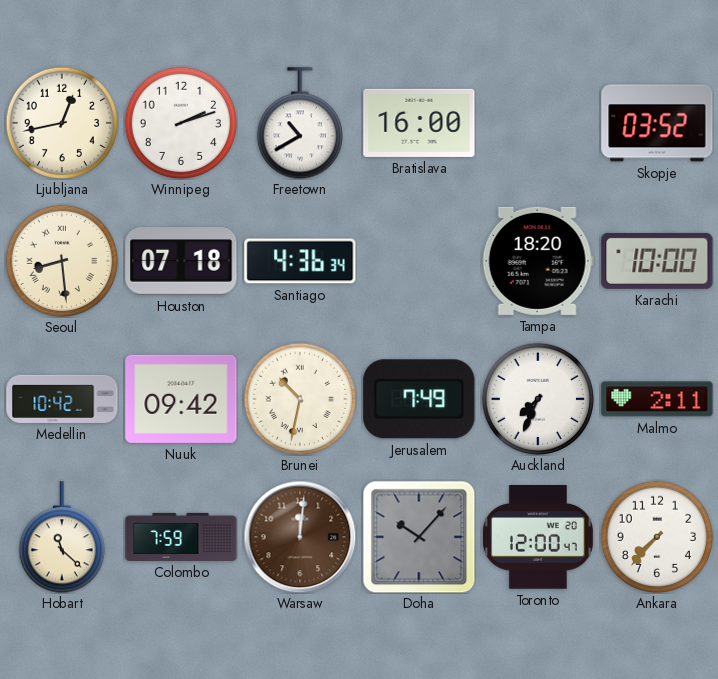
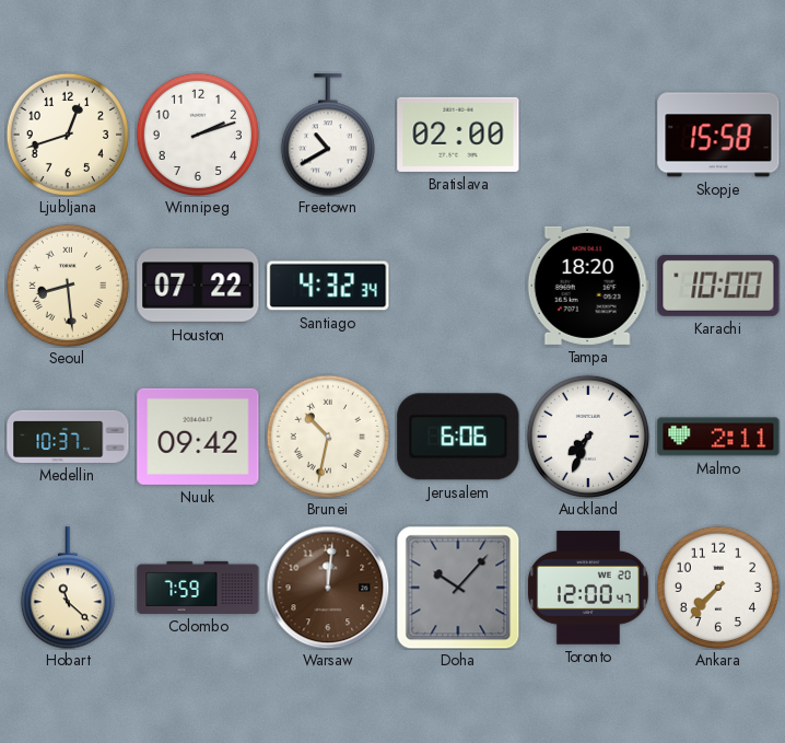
Ljubljana: 12:43 -> 12:42
Bratislava: 16:00 -> 02:00
Skopje: 03:52 -> 15:58
Houston: 07:18 -> 07:22
Santiago: 4:36 -> 4:32
Medellin: 10:42 -> 10:37
Jerusalem: 7:49 -> 6:06
